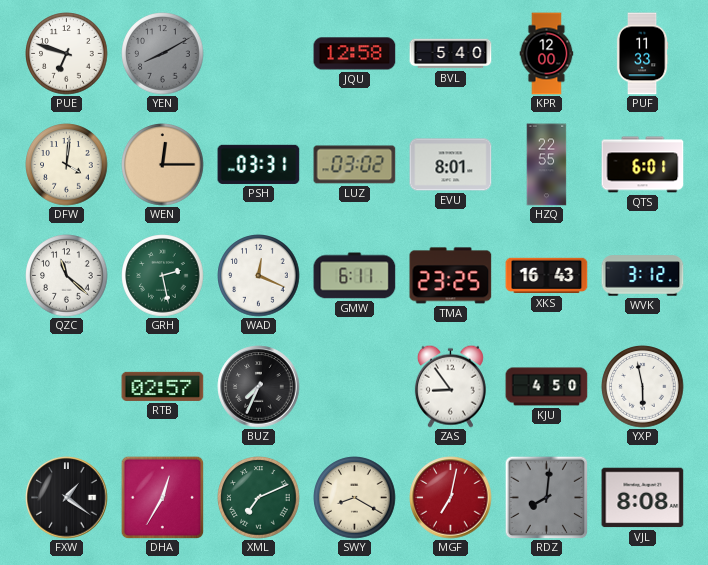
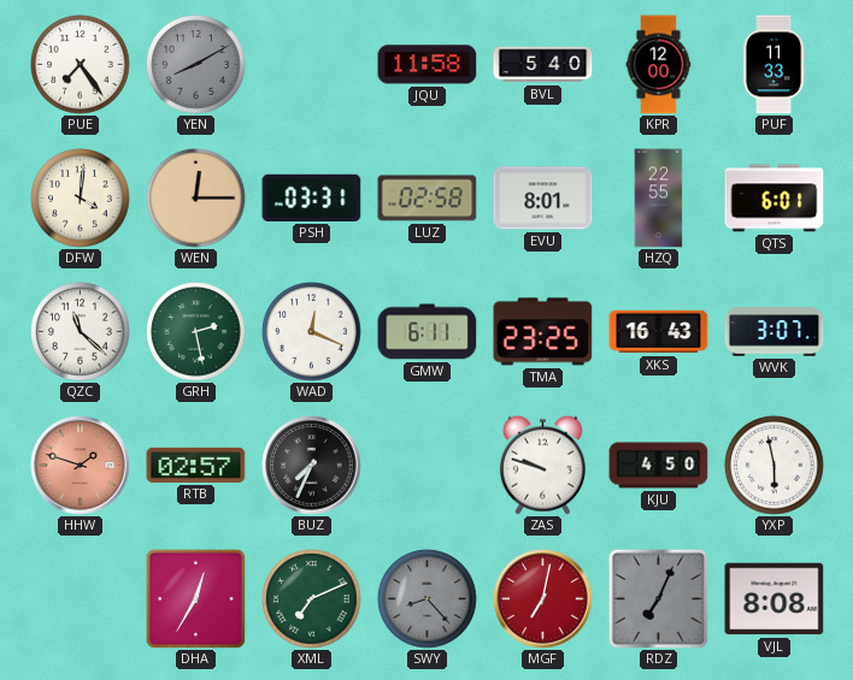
PUE: 6:48 -> 7:24
JQU: 12:58 -> 11:58
LUZ: 03:02 -> 02:58
WVK: 3:12 -> 3:07
HHW: none -> 1:48
ZAS: 8:54 -> 9:48
FXW: 1:21 -> none
SWY: 8:20 -> 8:23
SWY dial: cream -> grey
RDZ: 8:01 -> 7:04
